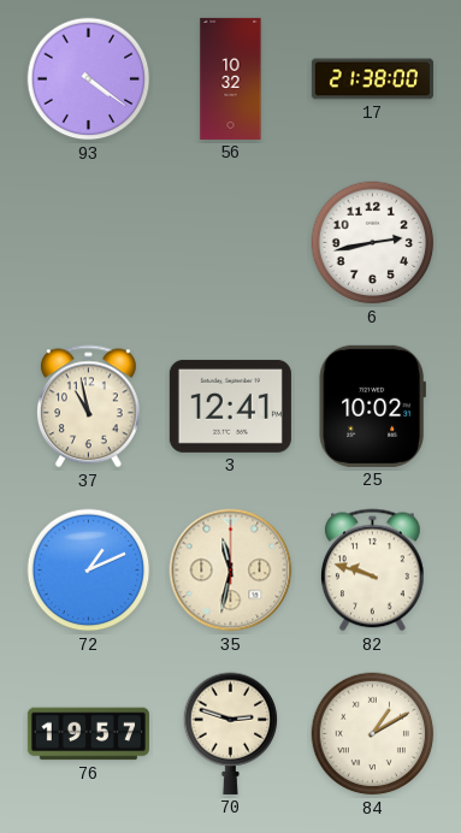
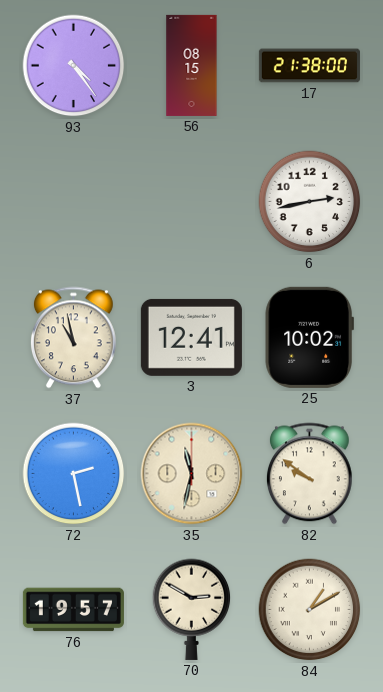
93: 4:21 -> 4:24
56: 10:32 -> 08:15
72: 1:11 -> 2:28
82: 9:48 -> 9:51
70: 2:48 -> 2:50
